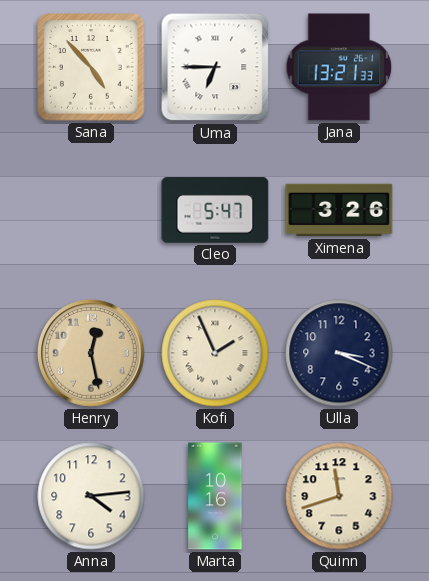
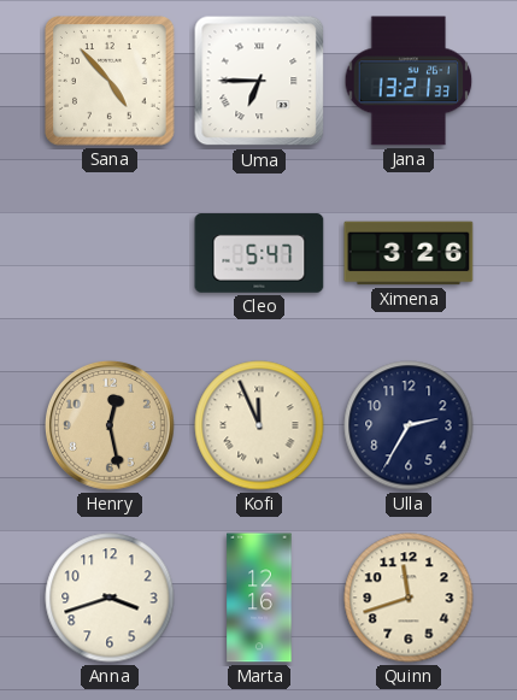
Kofi: 1:56 -> 11:56
Ulla: 3:19 -> 2:35
Anna: 4:14 -> 3:42
Marta: 10:16 -> 12:16
